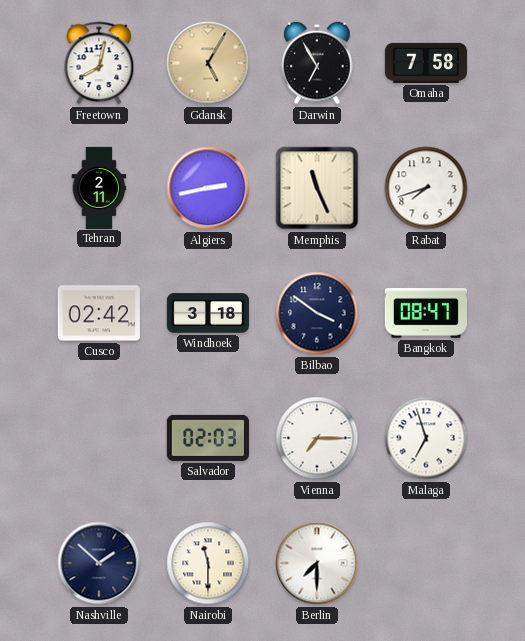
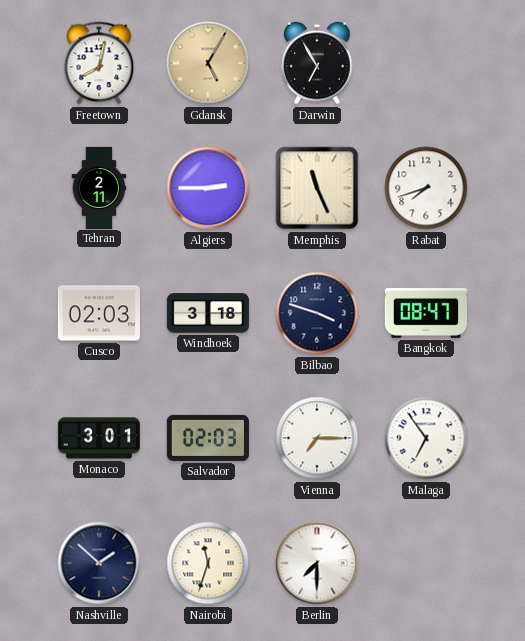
Omaha: 7:58 -> none
Algiers: 2:43 -> 2:45
Cusco: 02:42 -> 02:03
Bilbao: 3:51 -> 3:48
Monaco: none -> 3:01
Malaga: 6:57 -> 6:54
Nairobi: 11:30 -> 11:33
